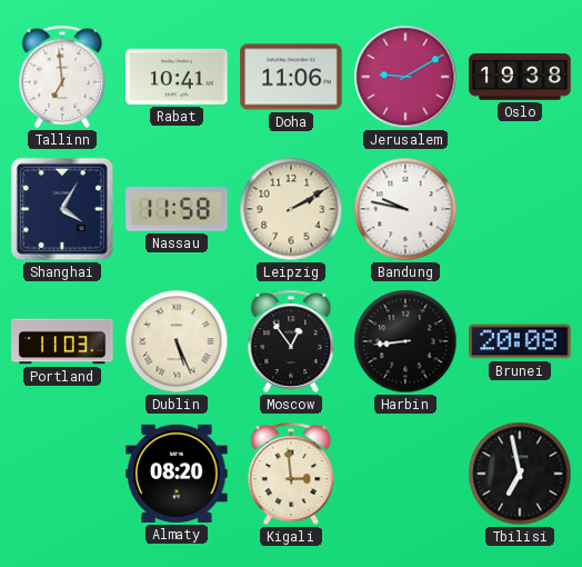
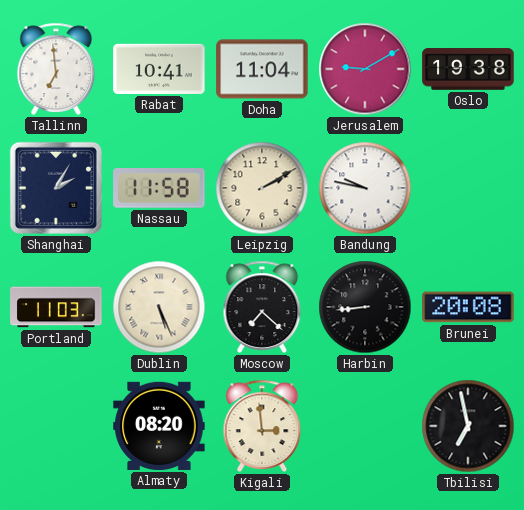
Doha: 11:06 -> 11:04
Shanghai: 4:05 -> 2:05
Moscow: 12:54 -> 7:22
